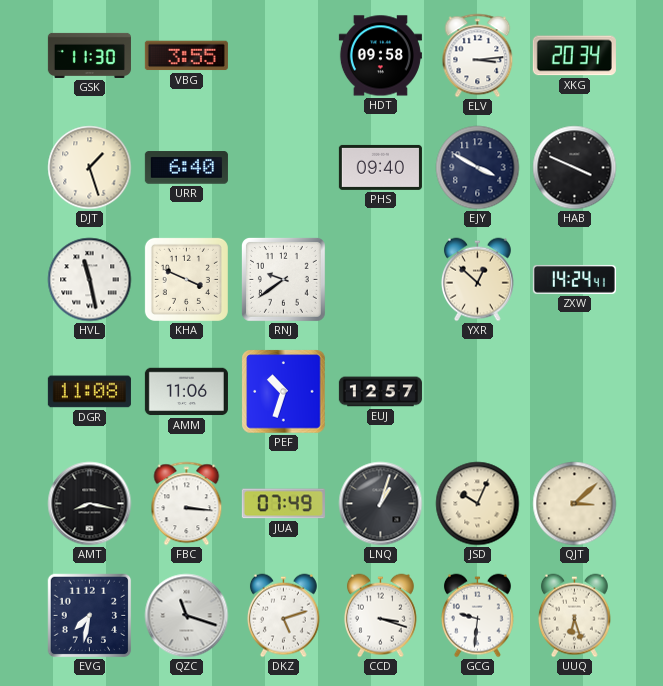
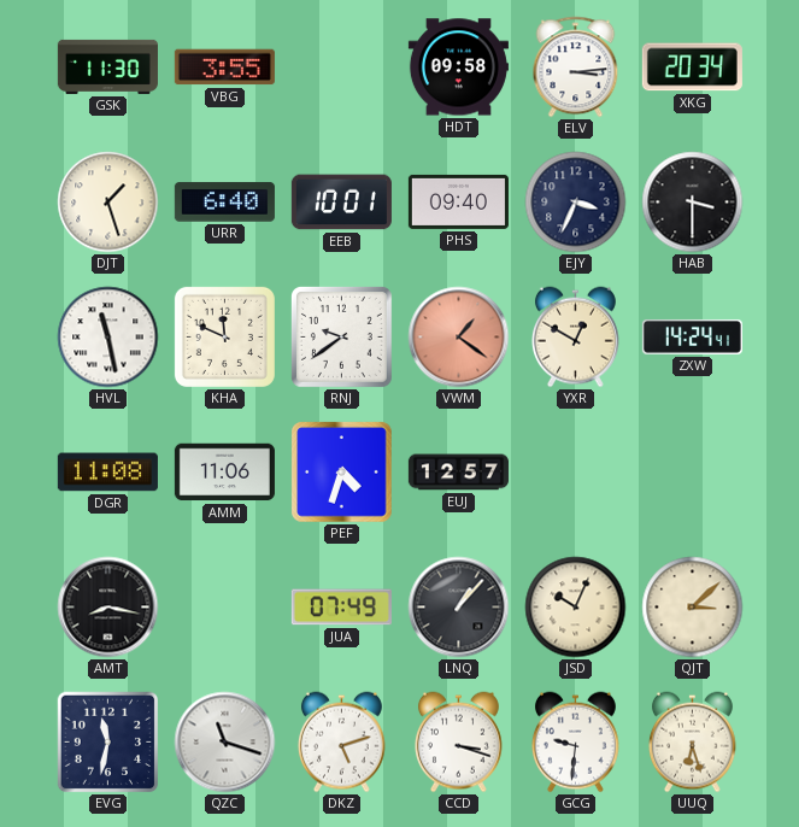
EEB: none -> 10:01
EJY: 3:50 -> 3:34
HAB: 3:49 -> 3:30
KHA: 3:49 -> 11:49
VWM: none -> 1:21
YXR: 12:52 -> 12:50
PEF: 10:33 -> 4:33
FBC: 3:16 -> none
LNQ: 1:03 -> 1:07
EVG: 7:32 -> 11:32
